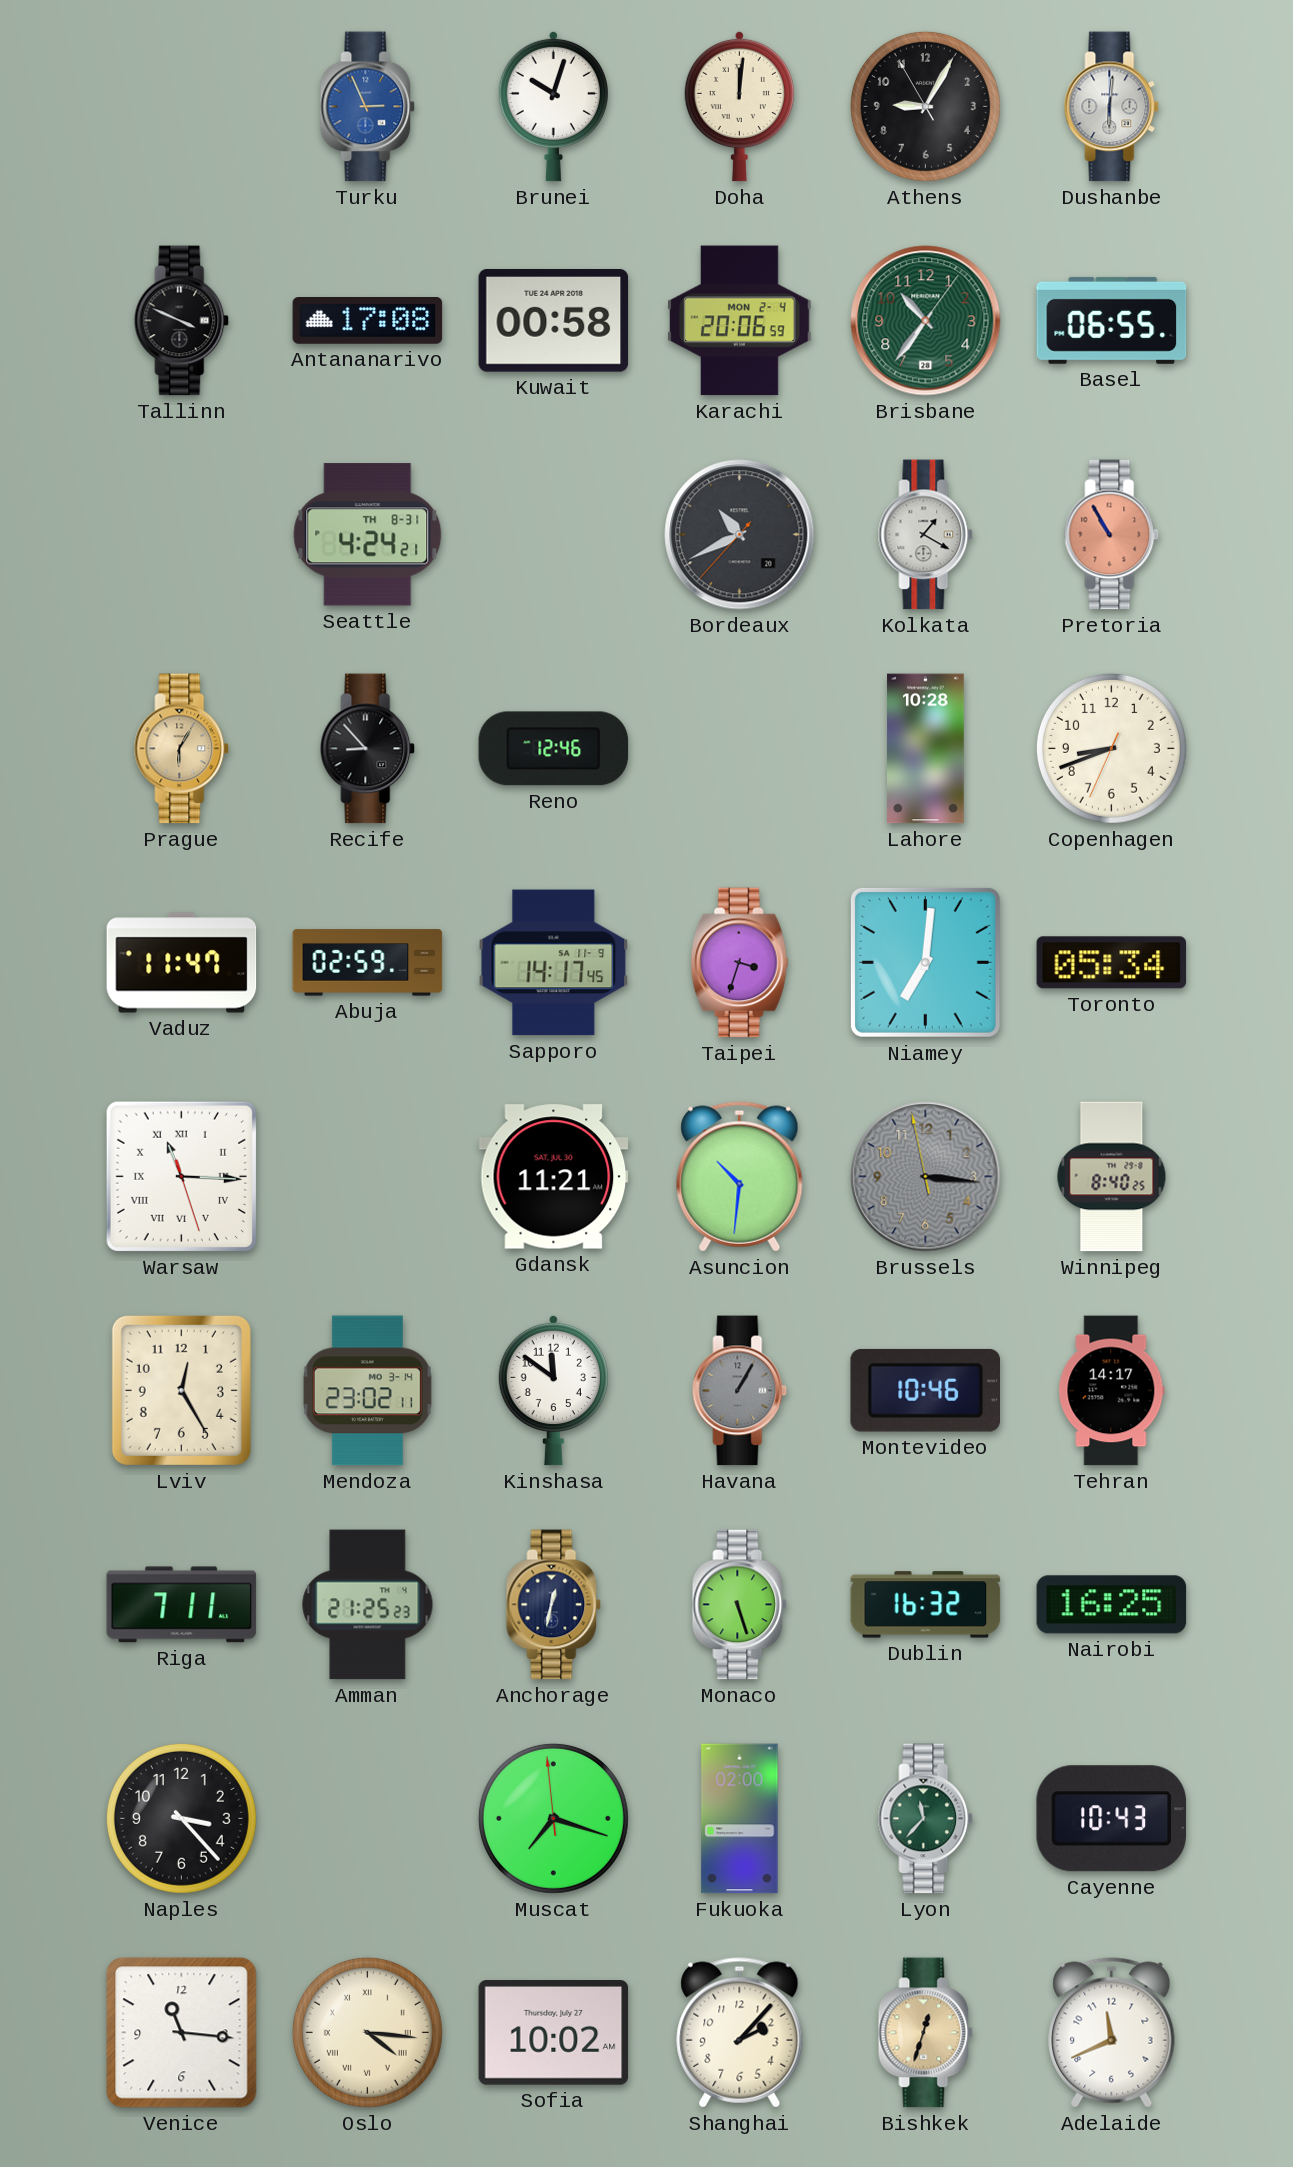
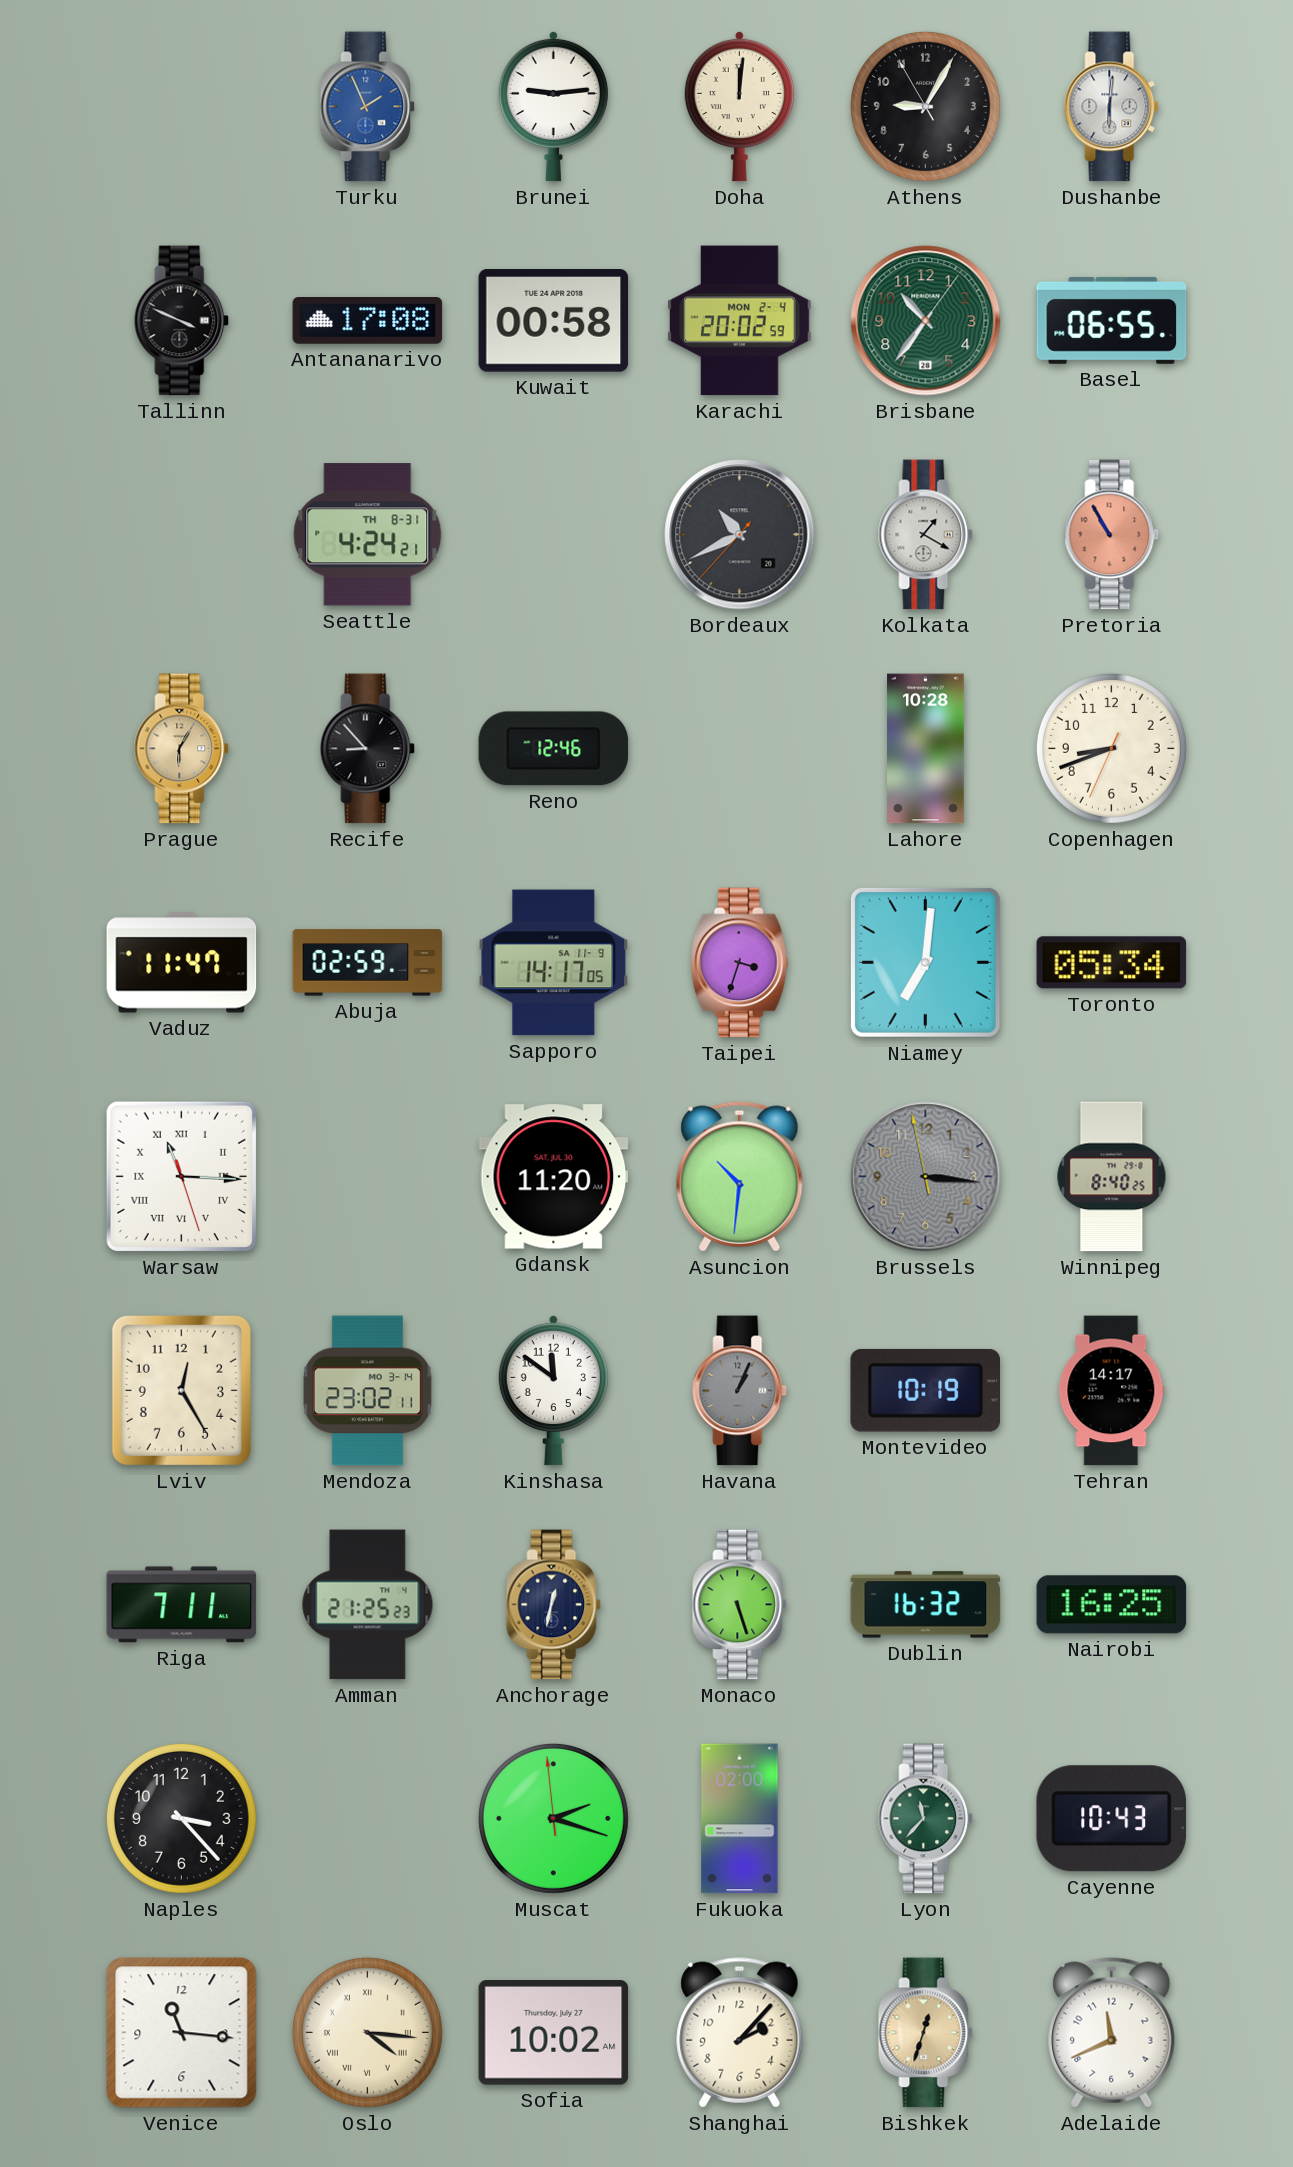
Turku: 2:56 -> 1:56
Brunei: 10:03 -> 9:14
Karachi: 20:06 -> 20:02
Sapporo: 14:17:45 -> 14:17:05
Gdansk: 11:21 -> 11:20
Havana: 1:05 -> 1:04
Montevideo: 10:46 -> 10:19
Muscat: 7:17 -> 2:17
